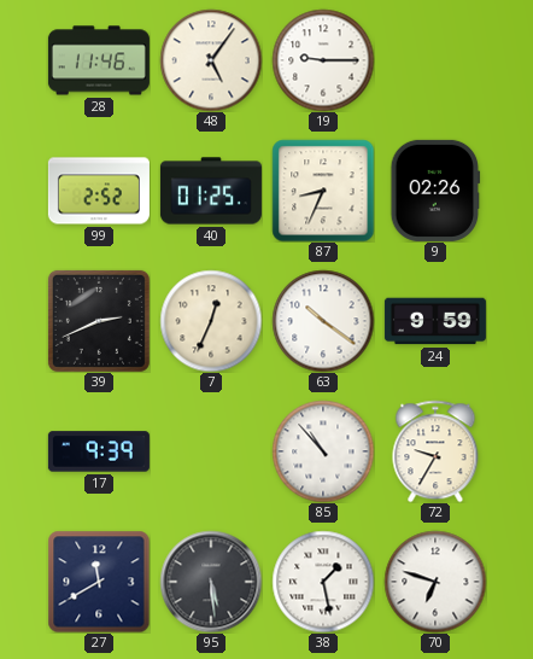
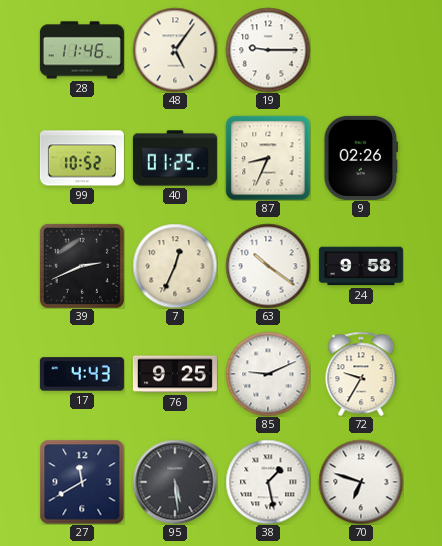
99: 2:52 -> 10:52
24: 9:59 -> 9:58
17: 9:39 -> 4:43
76: none -> 9:25
85: 10:53 -> 9:11
